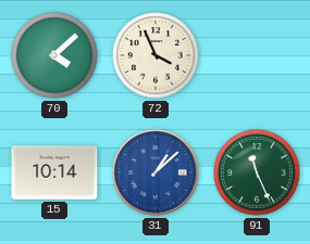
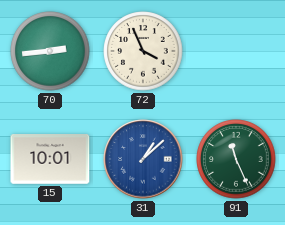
70: 4:08 -> 2:44
15: 10:14 -> 10:01
